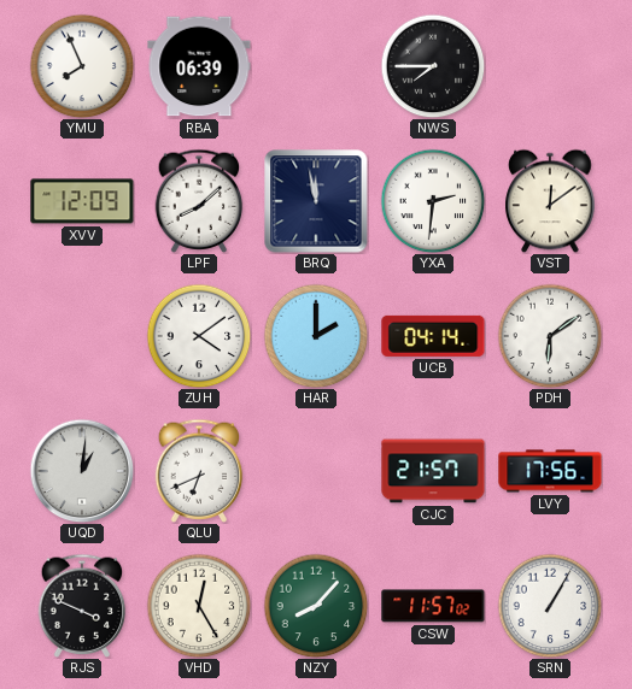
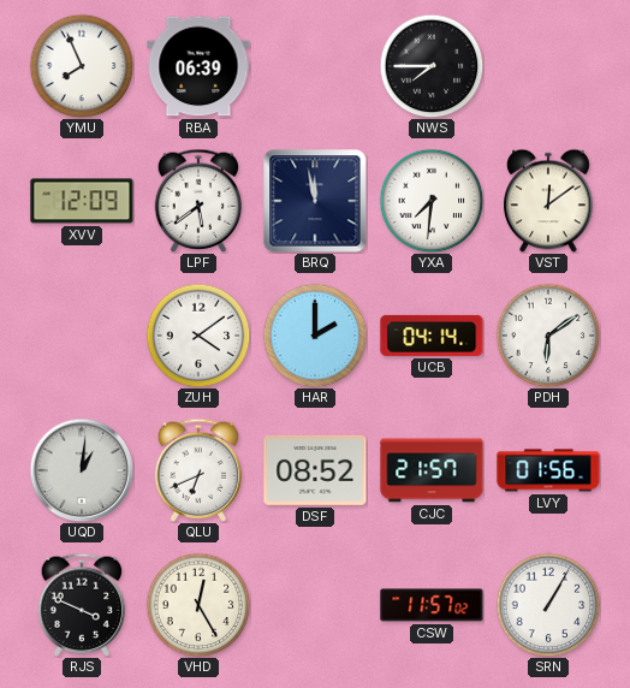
LPF: 8:08 -> 5:39
YXA: 2:31 -> 7:31
DSF: none -> 08:52
LVY: 17:56 -> 01:56
NZY: 8:07 -> none
